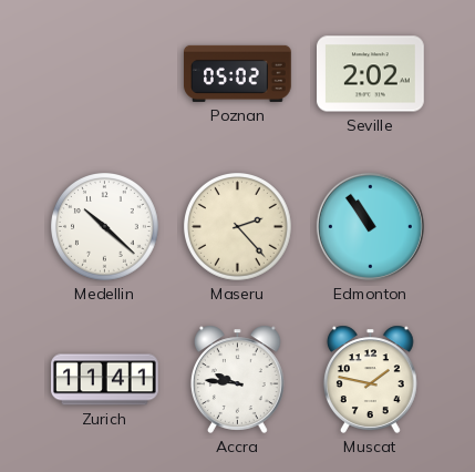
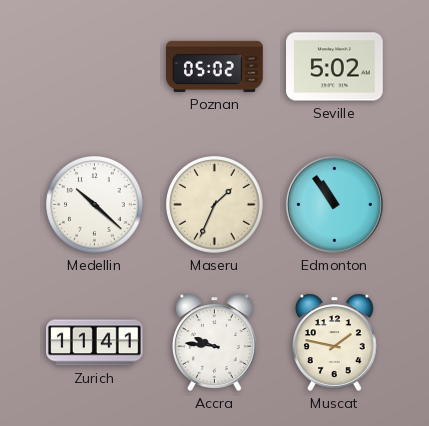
Seville: 2:02 -> 5:02
Maseru: 2:23 -> 1:34
